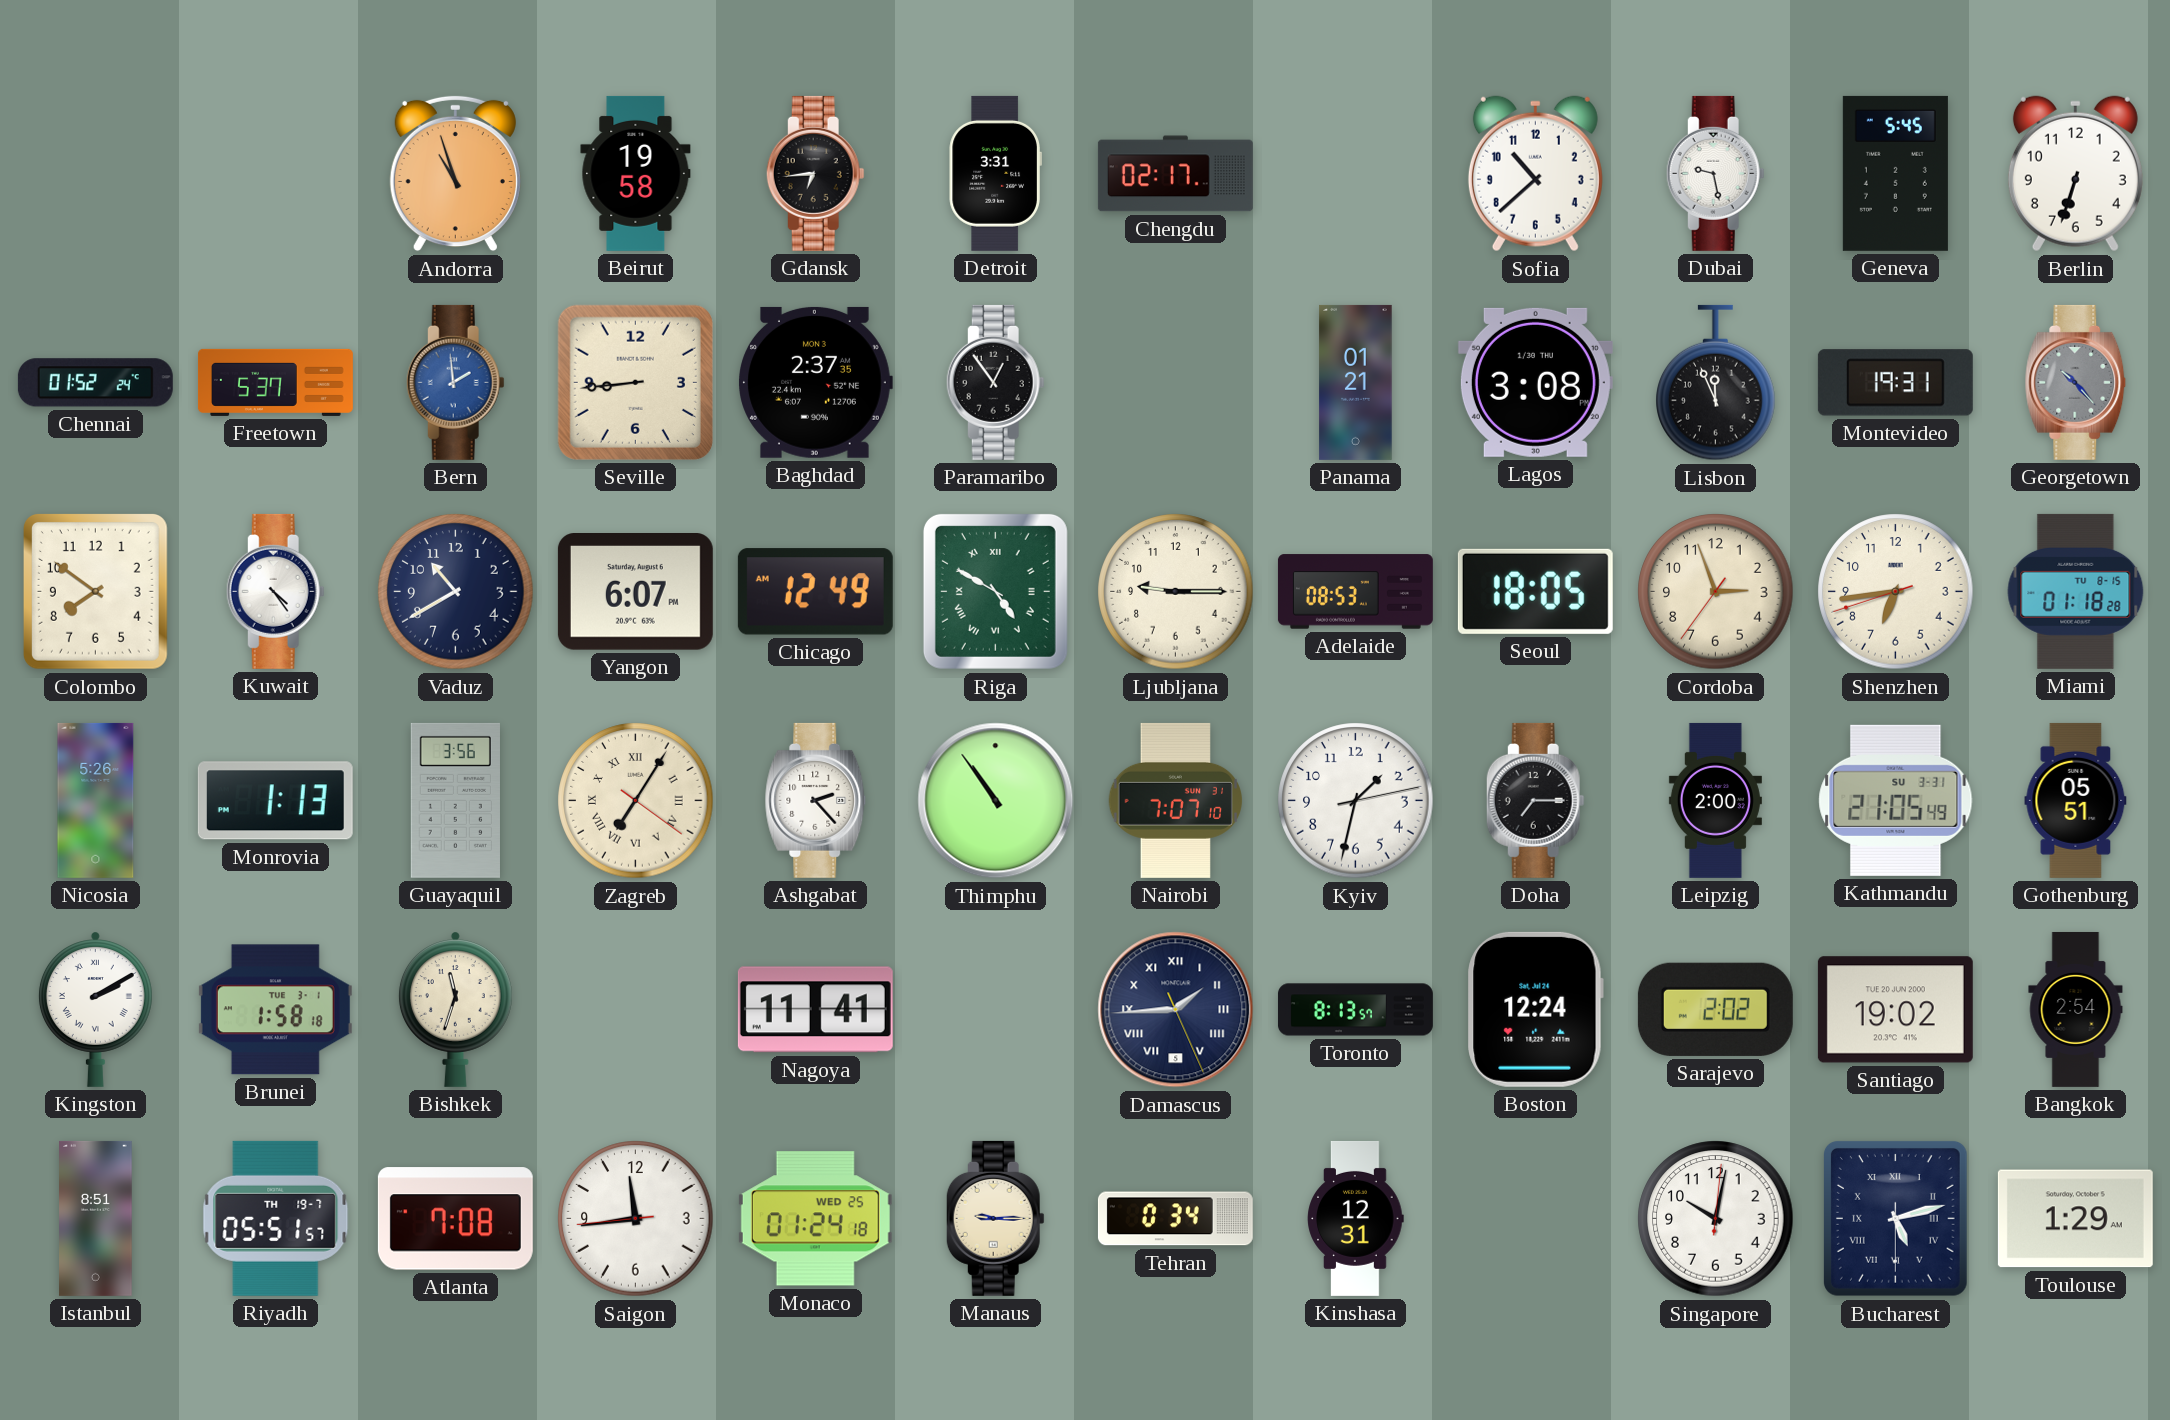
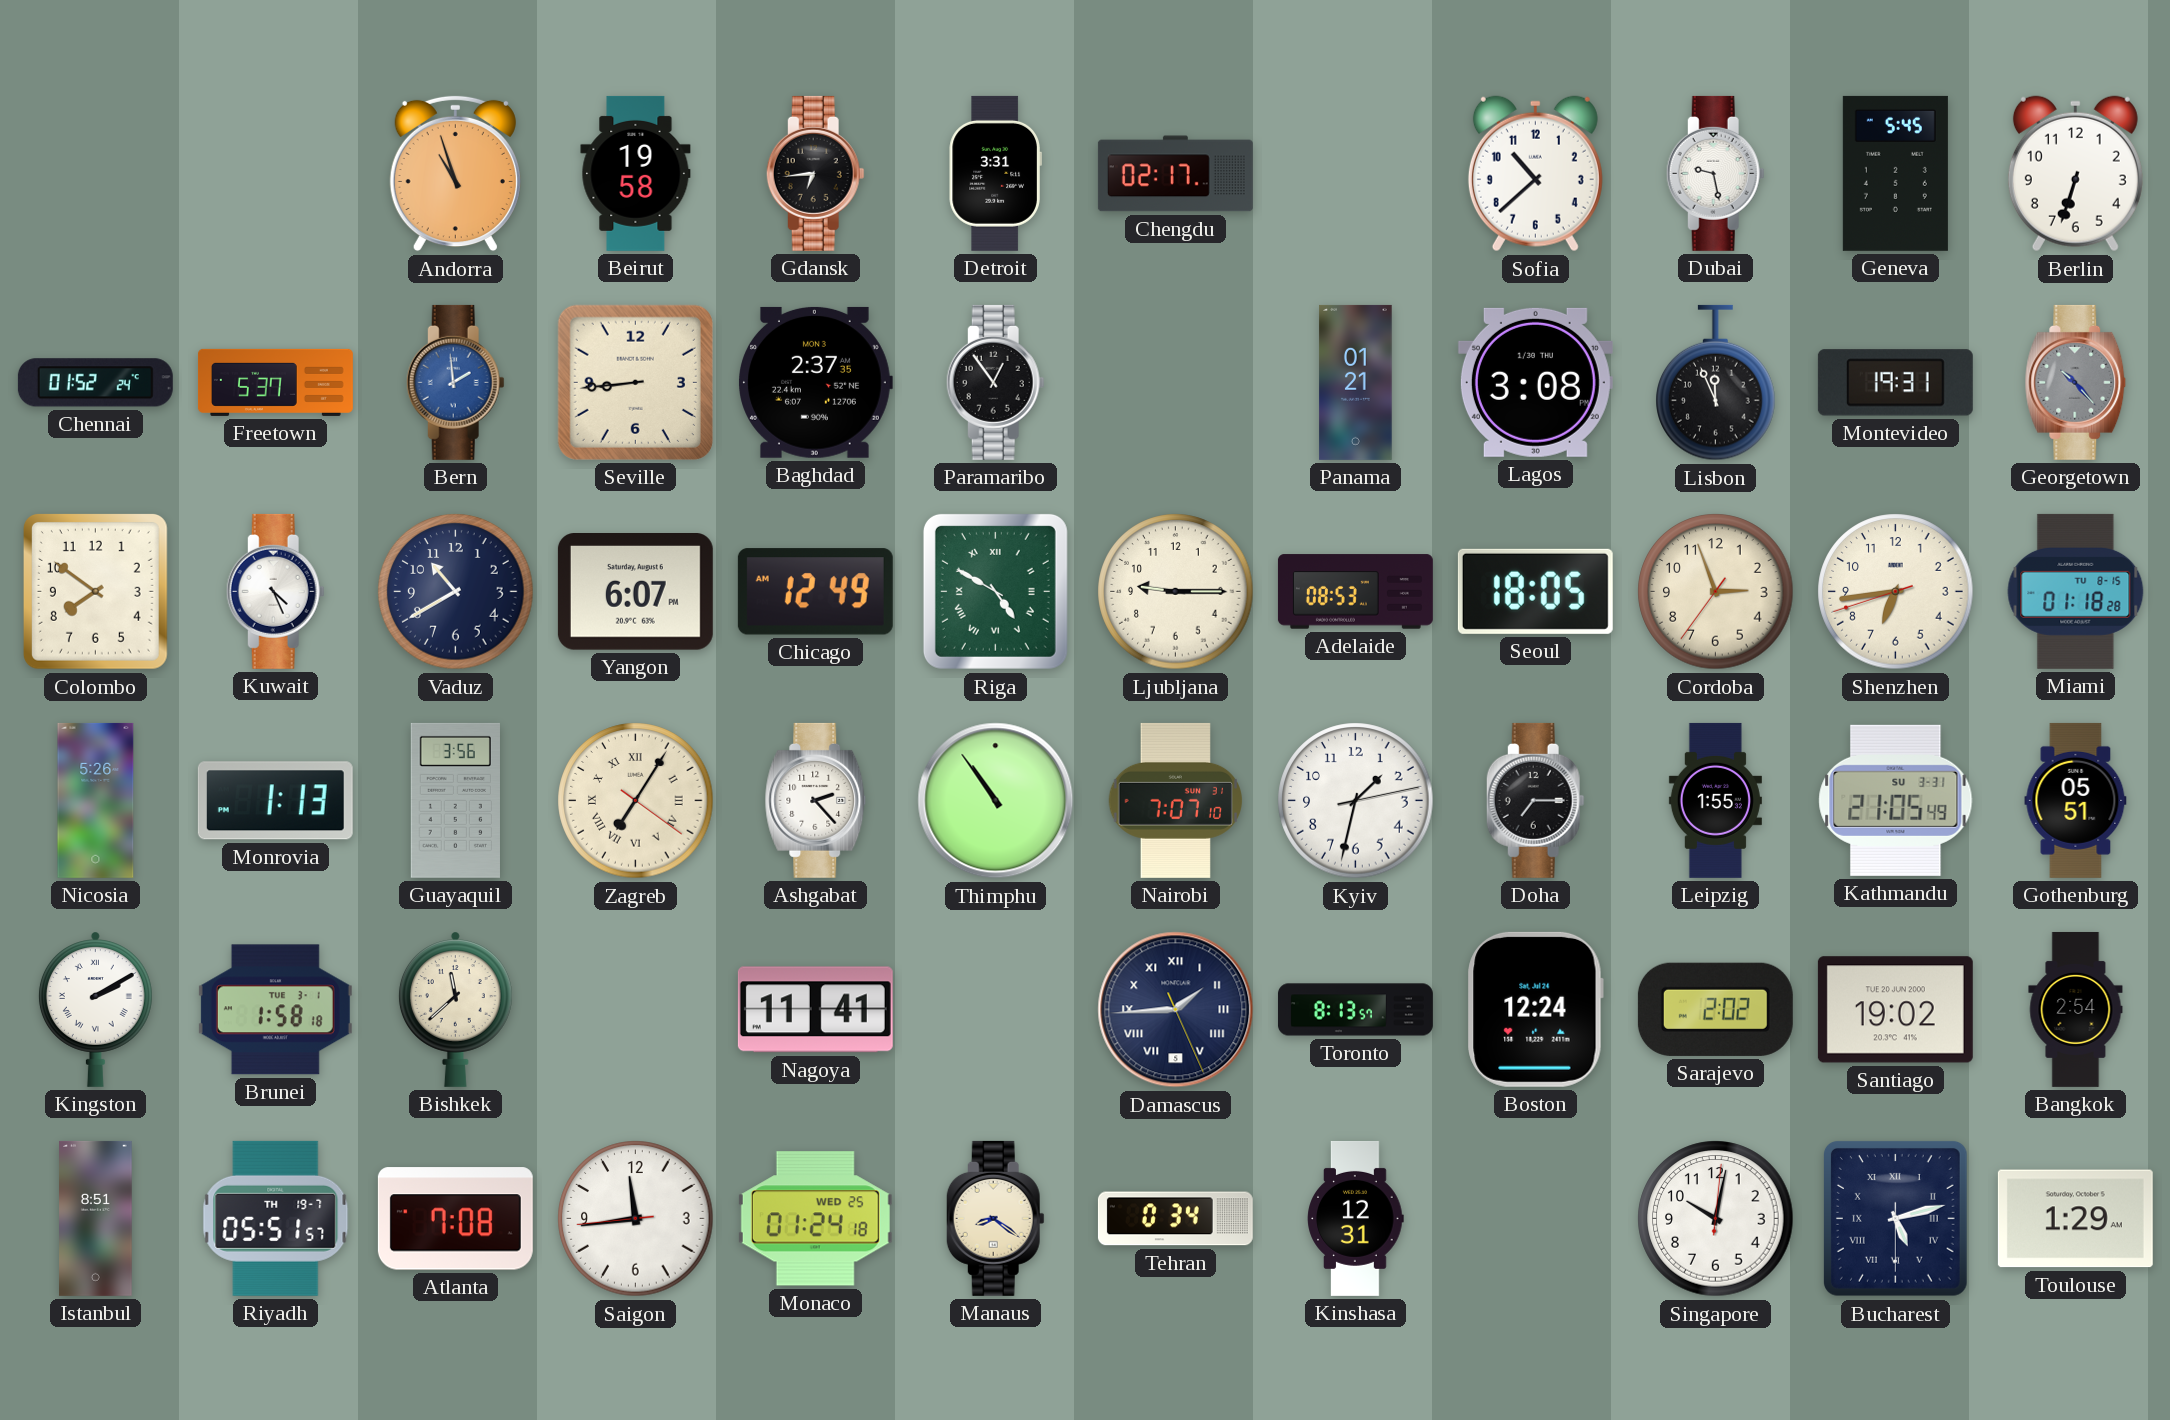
Kuwait: 4:24 -> 4:26
Leipzig: 2:00 -> 1:55
Bishkek: 11:33 -> 11:38
Manaus: 9:15 -> 8:21
